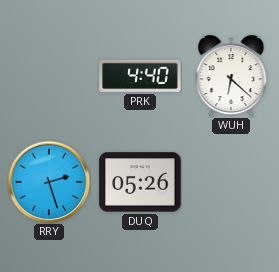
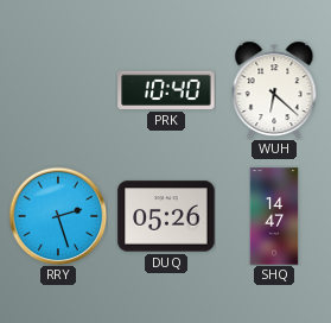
PRK: 4:40 -> 10:40
SHQ: none -> 14:47
